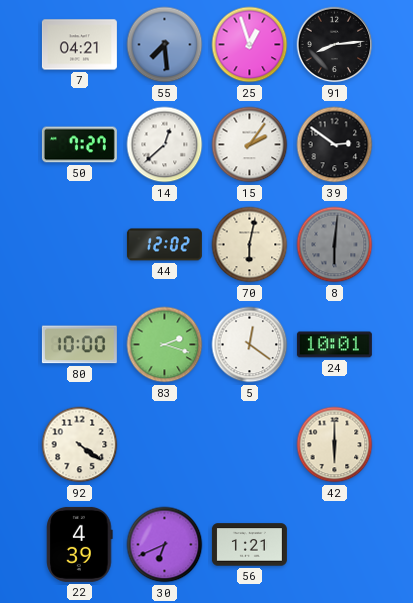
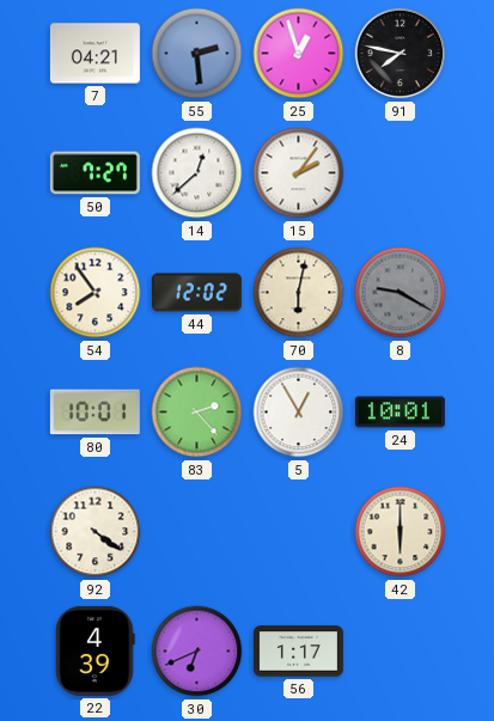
55: 7:29 -> 2:29
91: 8:14 -> 7:47
39: 2:51 -> none
54: none -> 7:54
8: 6:01 -> 9:20
80: 10:00 -> 10:01
83: 2:18 -> 2:23
5: 12:21 -> 12:55
56: 1:21 -> 1:17
